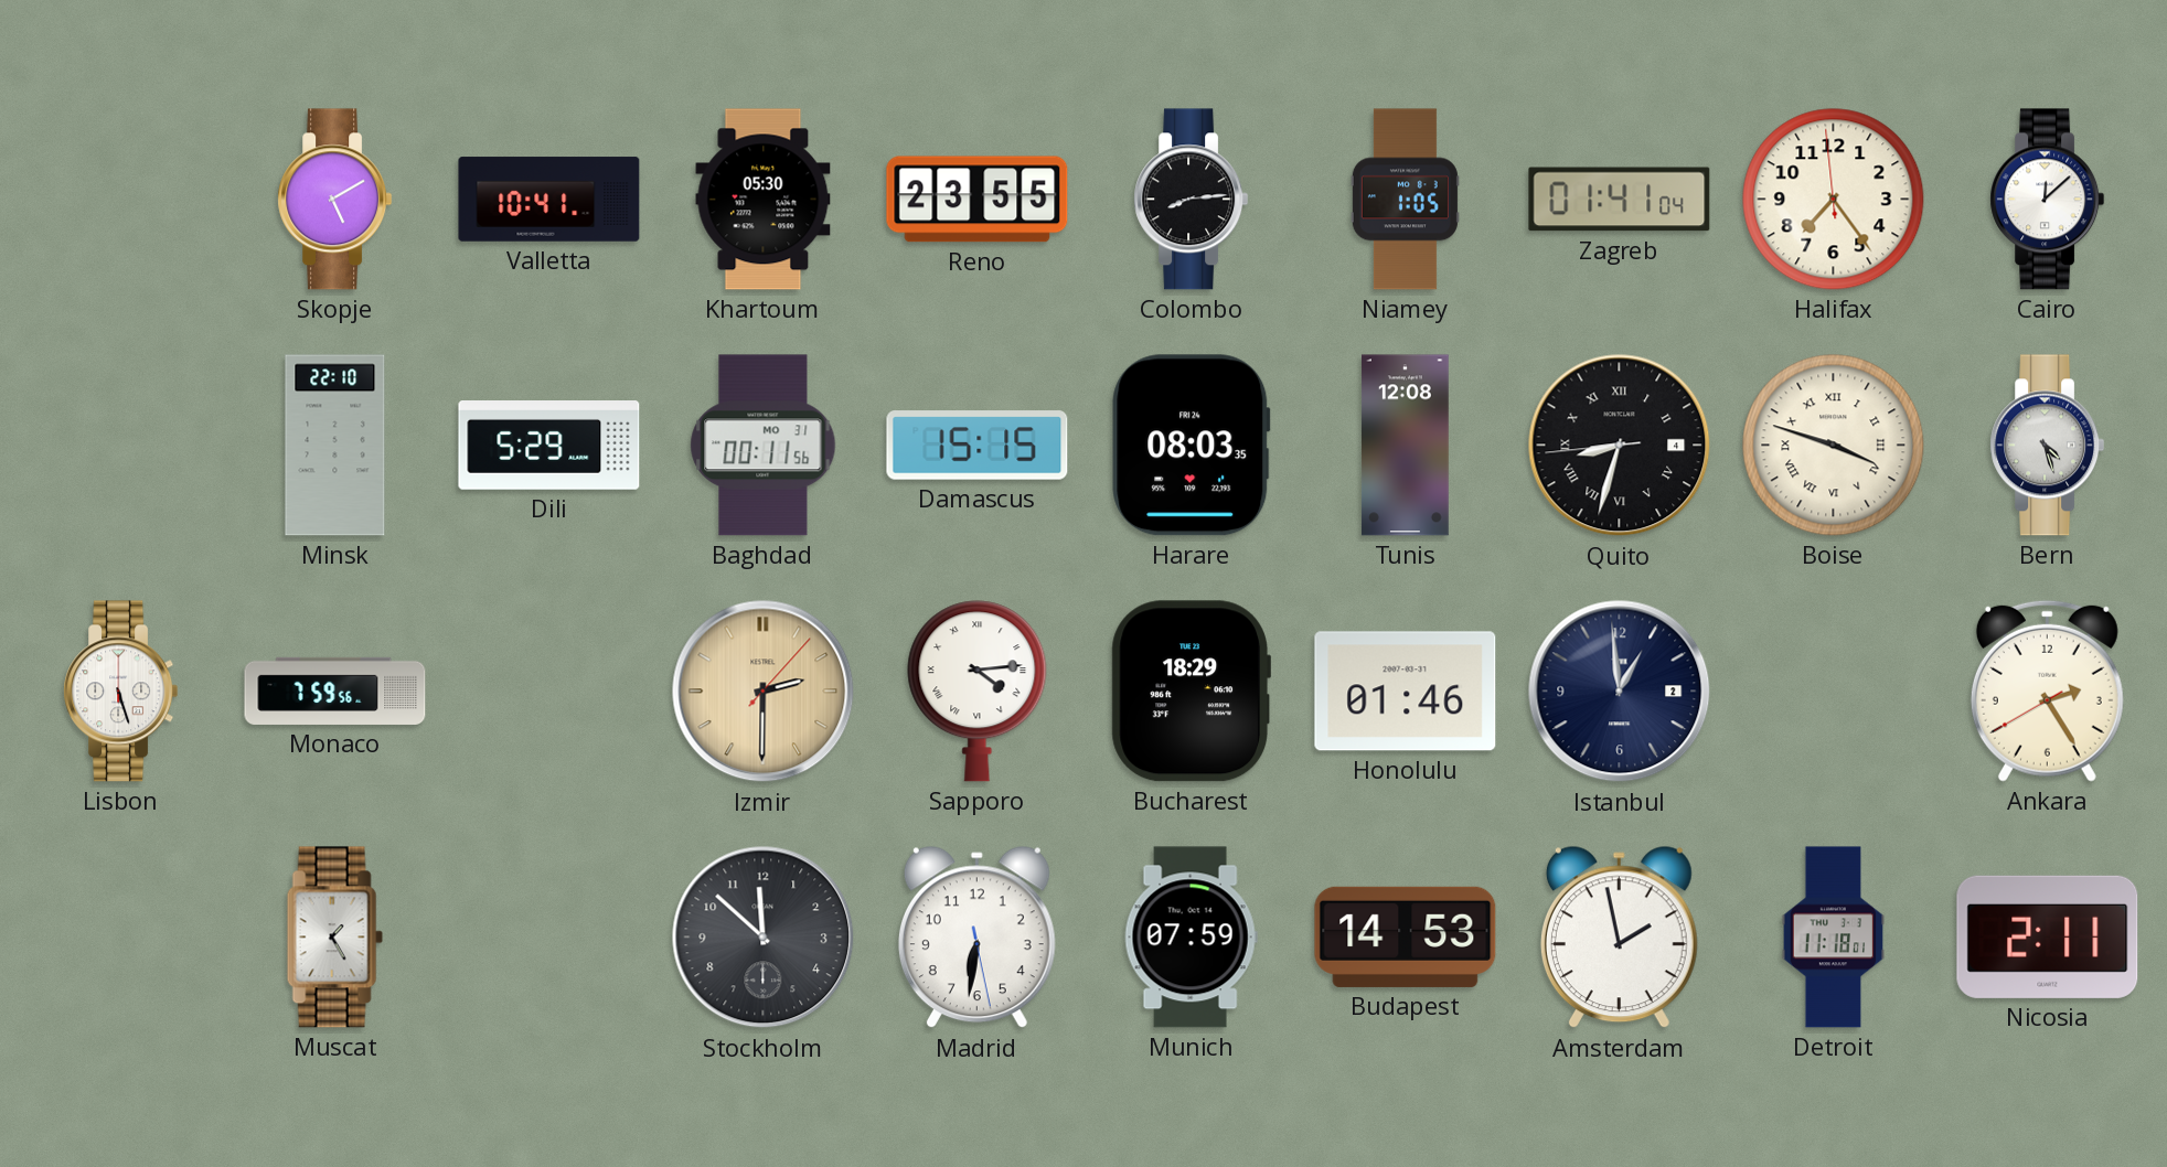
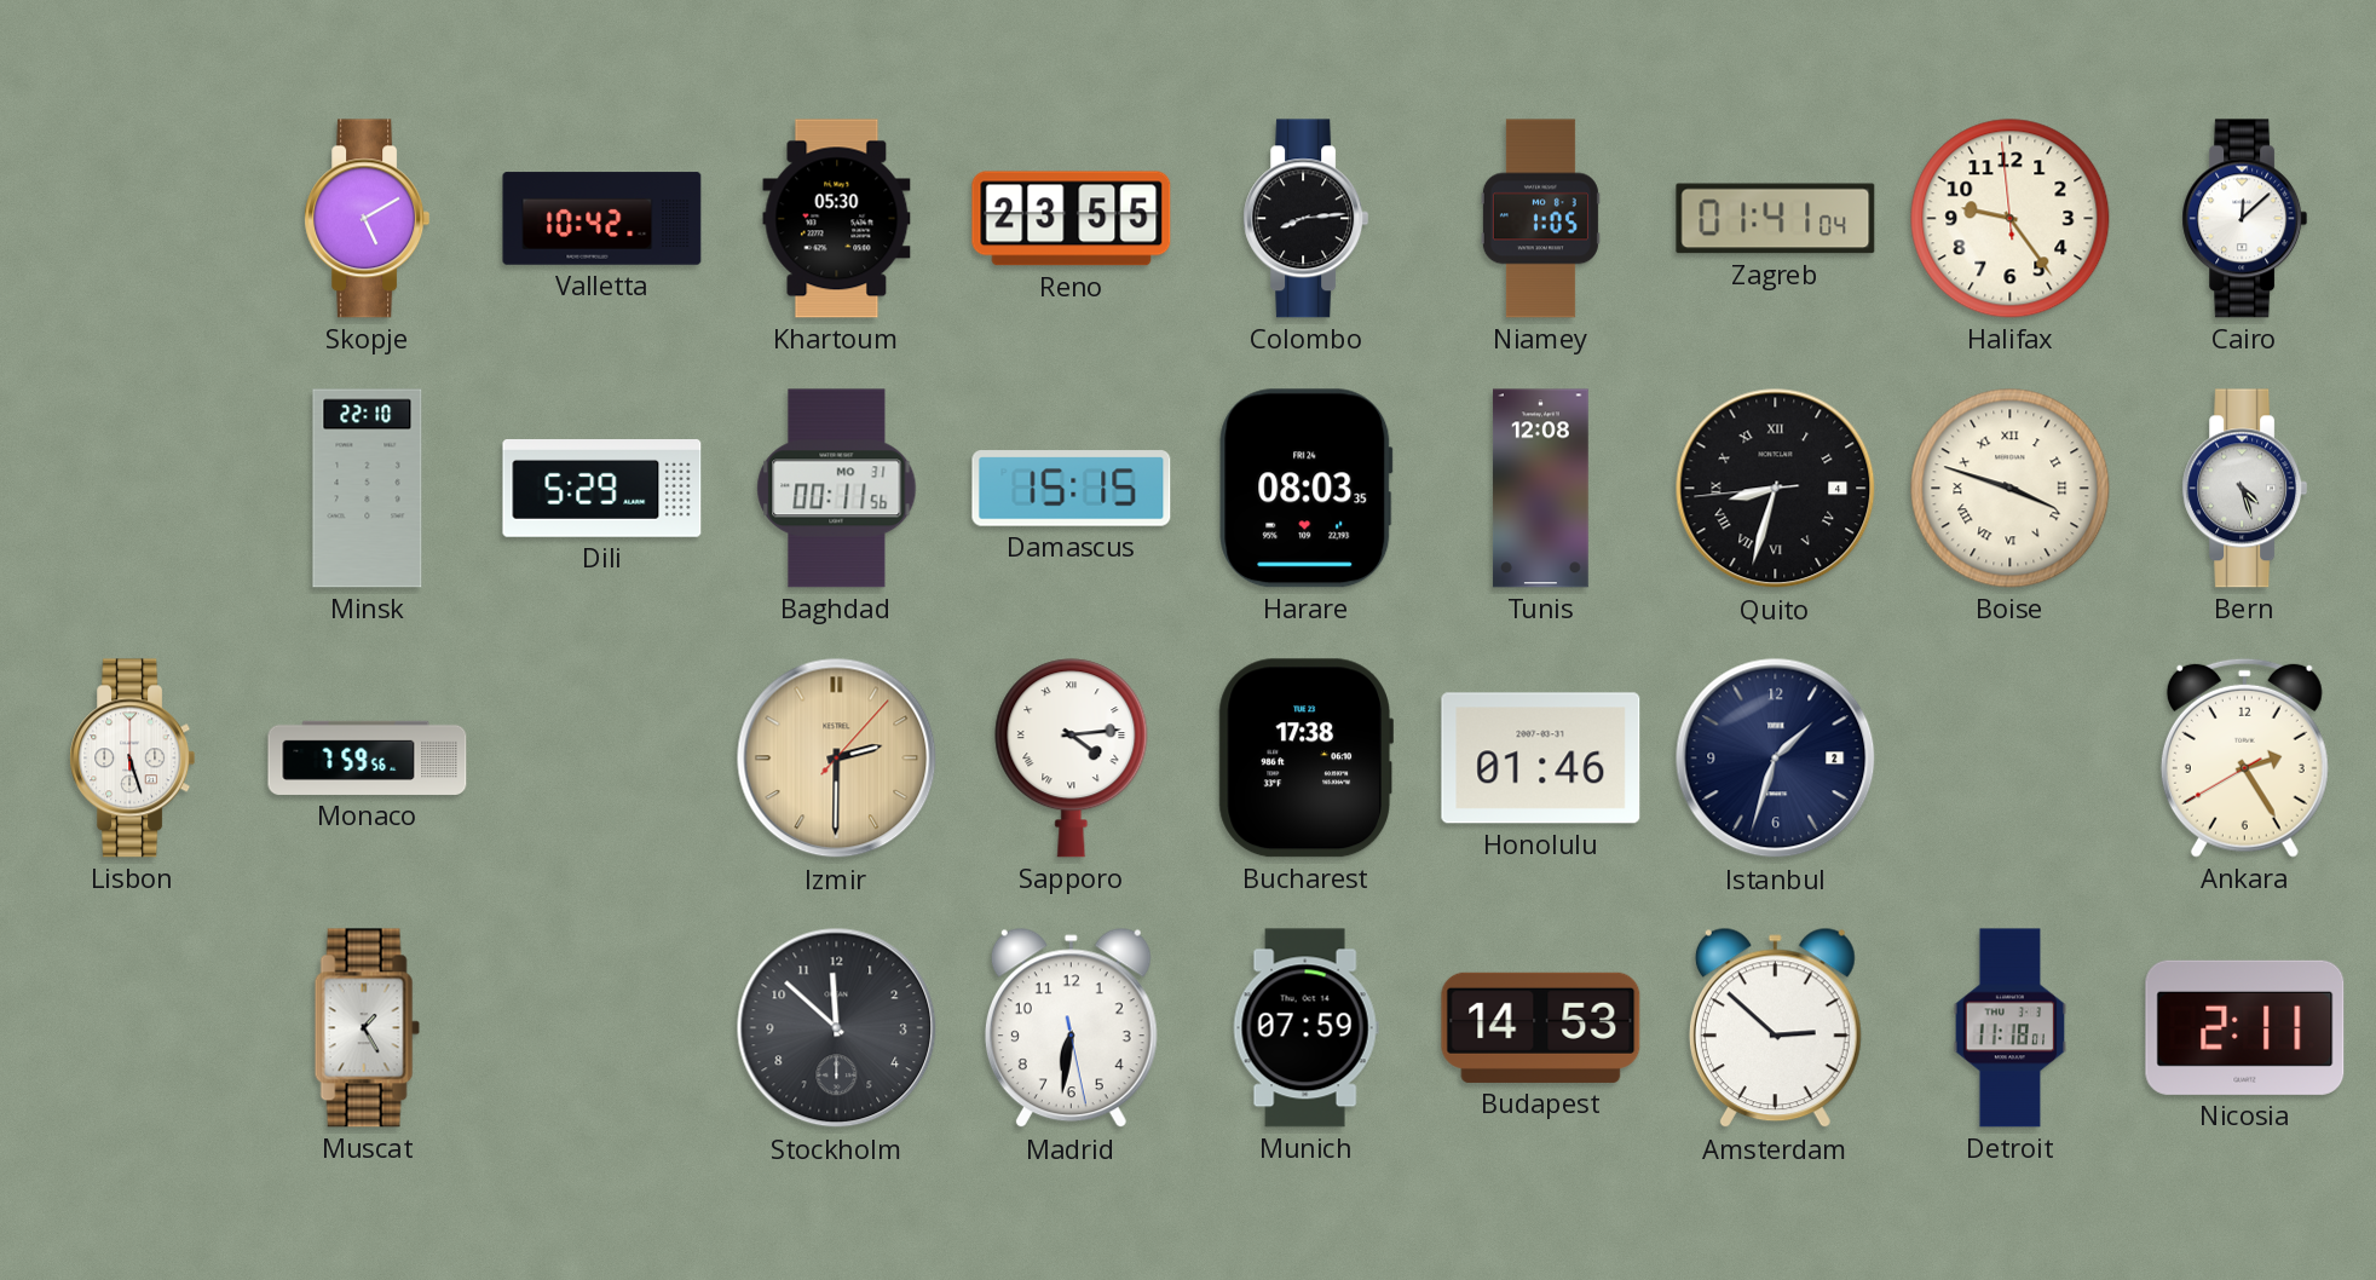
Valletta: 10:41 -> 10:42
Halifax: 7:23 -> 9:23
Bucharest: 18:29 -> 17:38
Istanbul: 12:59 -> 1:33
Amsterdam: 1:58 -> 2:52
